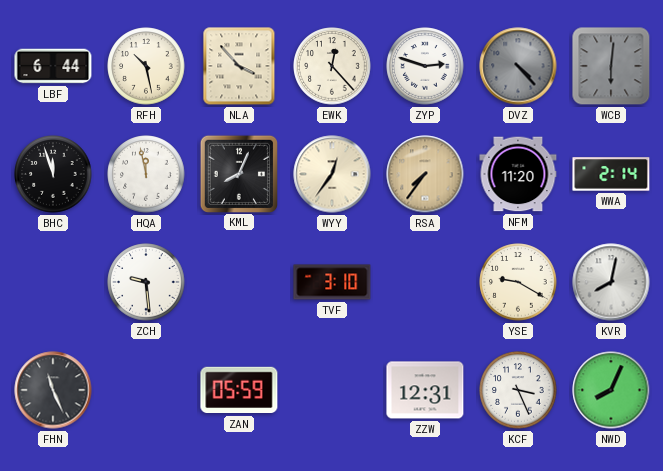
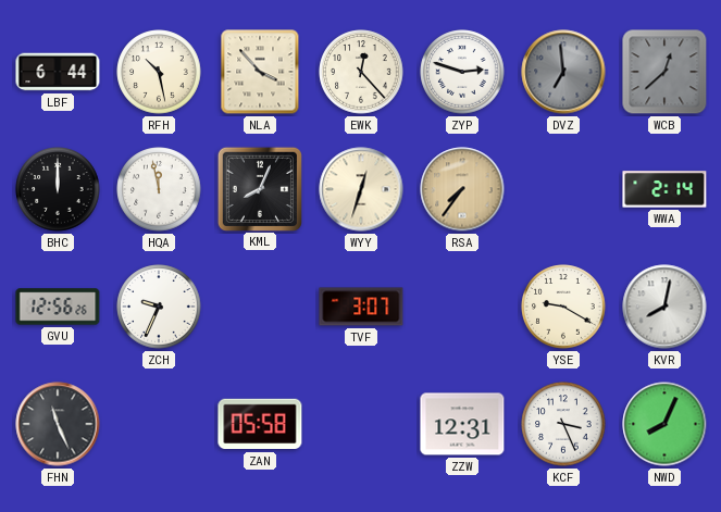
DVZ: 4:23 -> 6:59
WCB: 6:01 -> 12:38
BHC: 11:57 -> 12:00
WYY: 12:36 -> 12:33
NFM: 11:20 -> none
GVU: none -> 12:56
ZCH: 9:29 -> 9:34
TVF: 3:10 -> 3:07
ZAN: 05:59 -> 05:58
